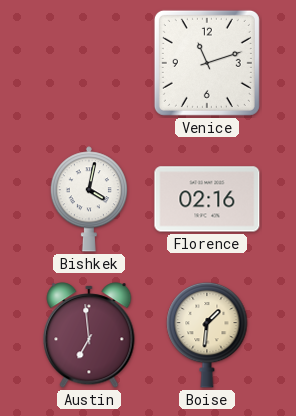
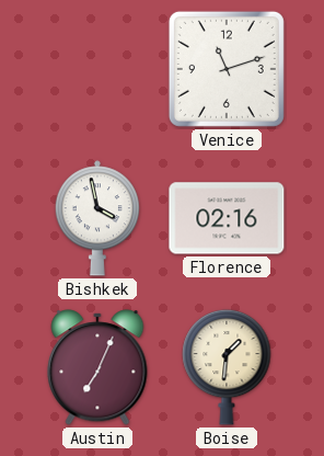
Bishkek: 4:02 -> 3:58
Austin: 6:59 -> 7:04
